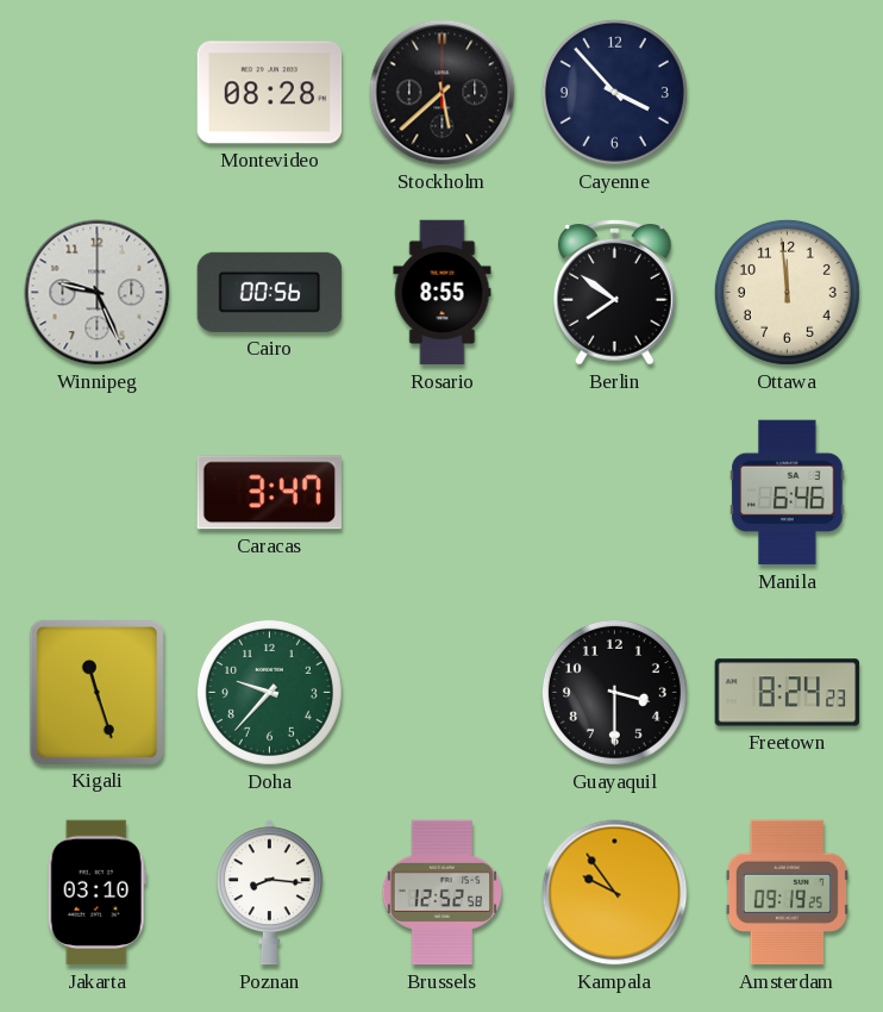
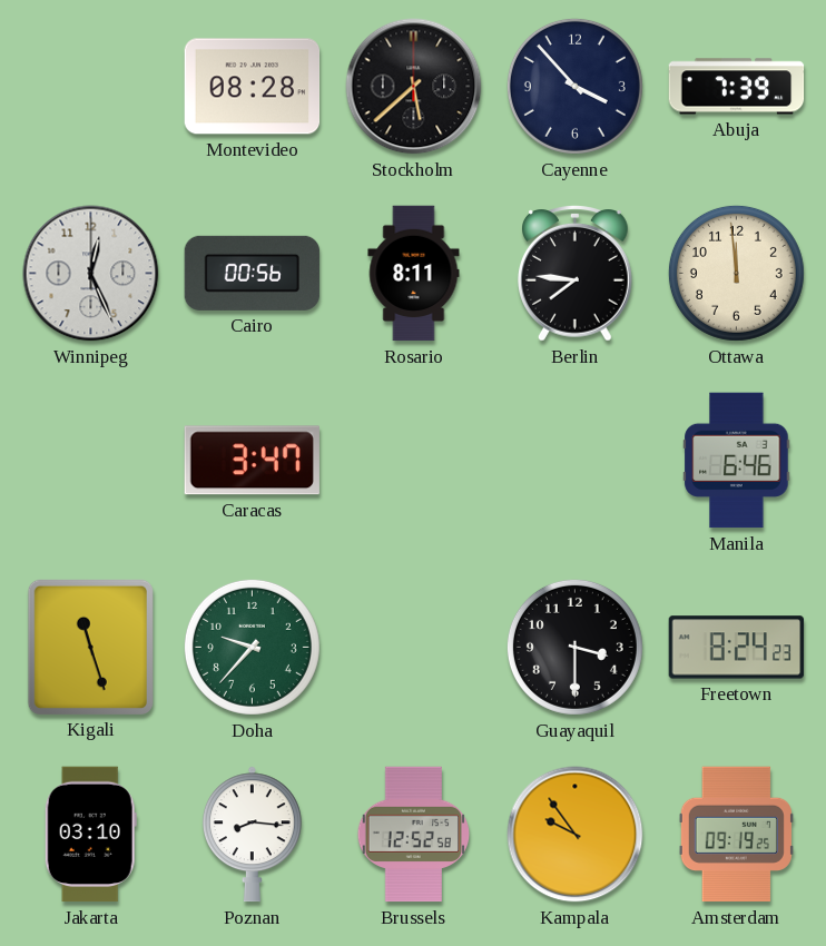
Abuja: none -> 7:39
Winnipeg: 9:26 -> 12:26
Rosario: 8:55 -> 8:11
Berlin: 7:51 -> 7:46
